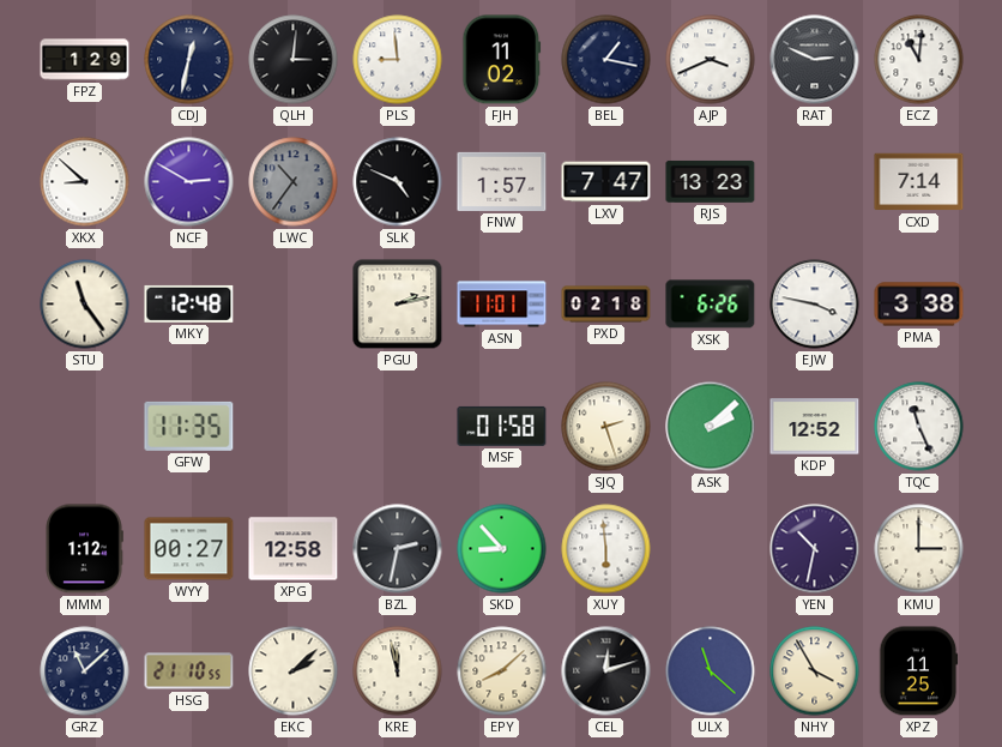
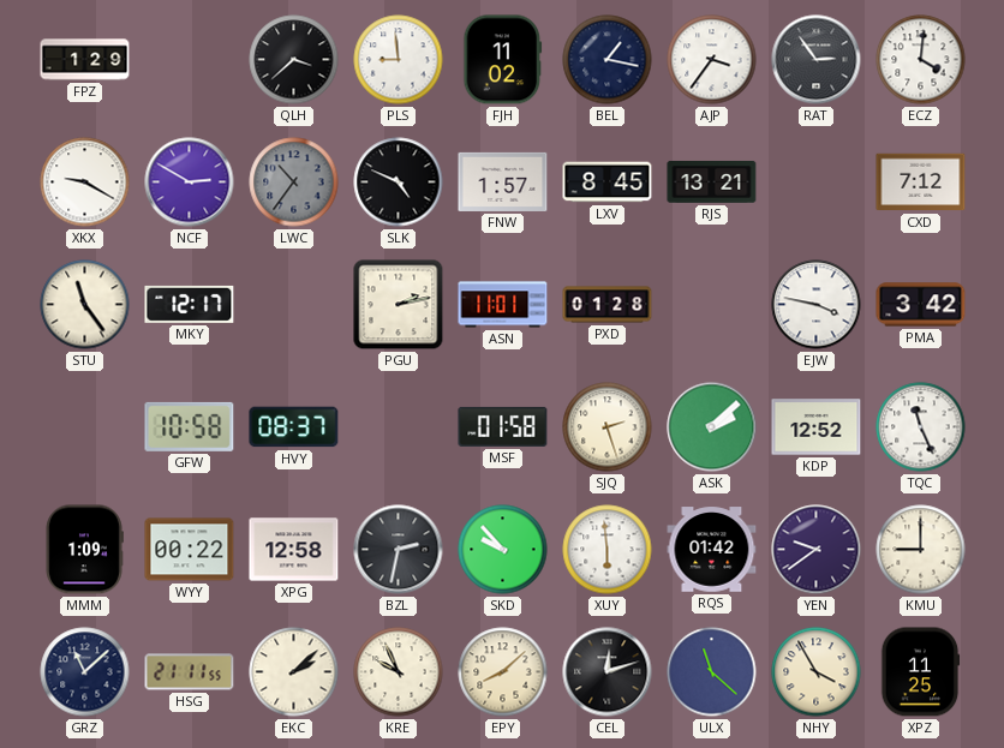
CDJ: 12:32 -> none
QLH: 3:01 -> 3:38
AJP: 3:41 -> 3:36
RAT: 2:49 -> 2:54
ECZ: 11:01 -> 4:01
XKX: 8:52 -> 9:20
LXV: 7:47 -> 8:45
RJS: 13:23 -> 13:21
CXD: 7:14 -> 7:12
MKY: 12:48 -> 12:17
PXD: 02:18 -> 01:28
XSK: 6:26 -> none
PMA: 3:38 -> 3:42
GFW: 11:35 -> 10:58
HVY: none -> 08:37
MMM: 1:12 -> 1:09
WYY: 00:27 -> 00:22
SKD: 8:53 -> 9:53
RQS: none -> 01:42
YEN: 10:32 -> 9:39
KMU: 3:00 -> 9:00
HSG: 21:10 -> 21:11
KRE: 11:58 -> 9:56
